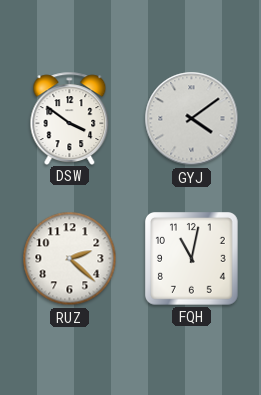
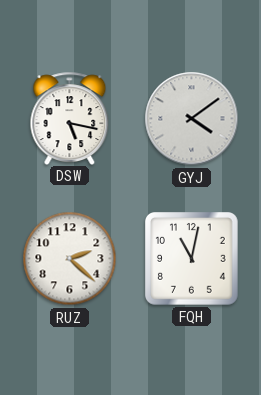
DSW: 3:51 -> 5:17
